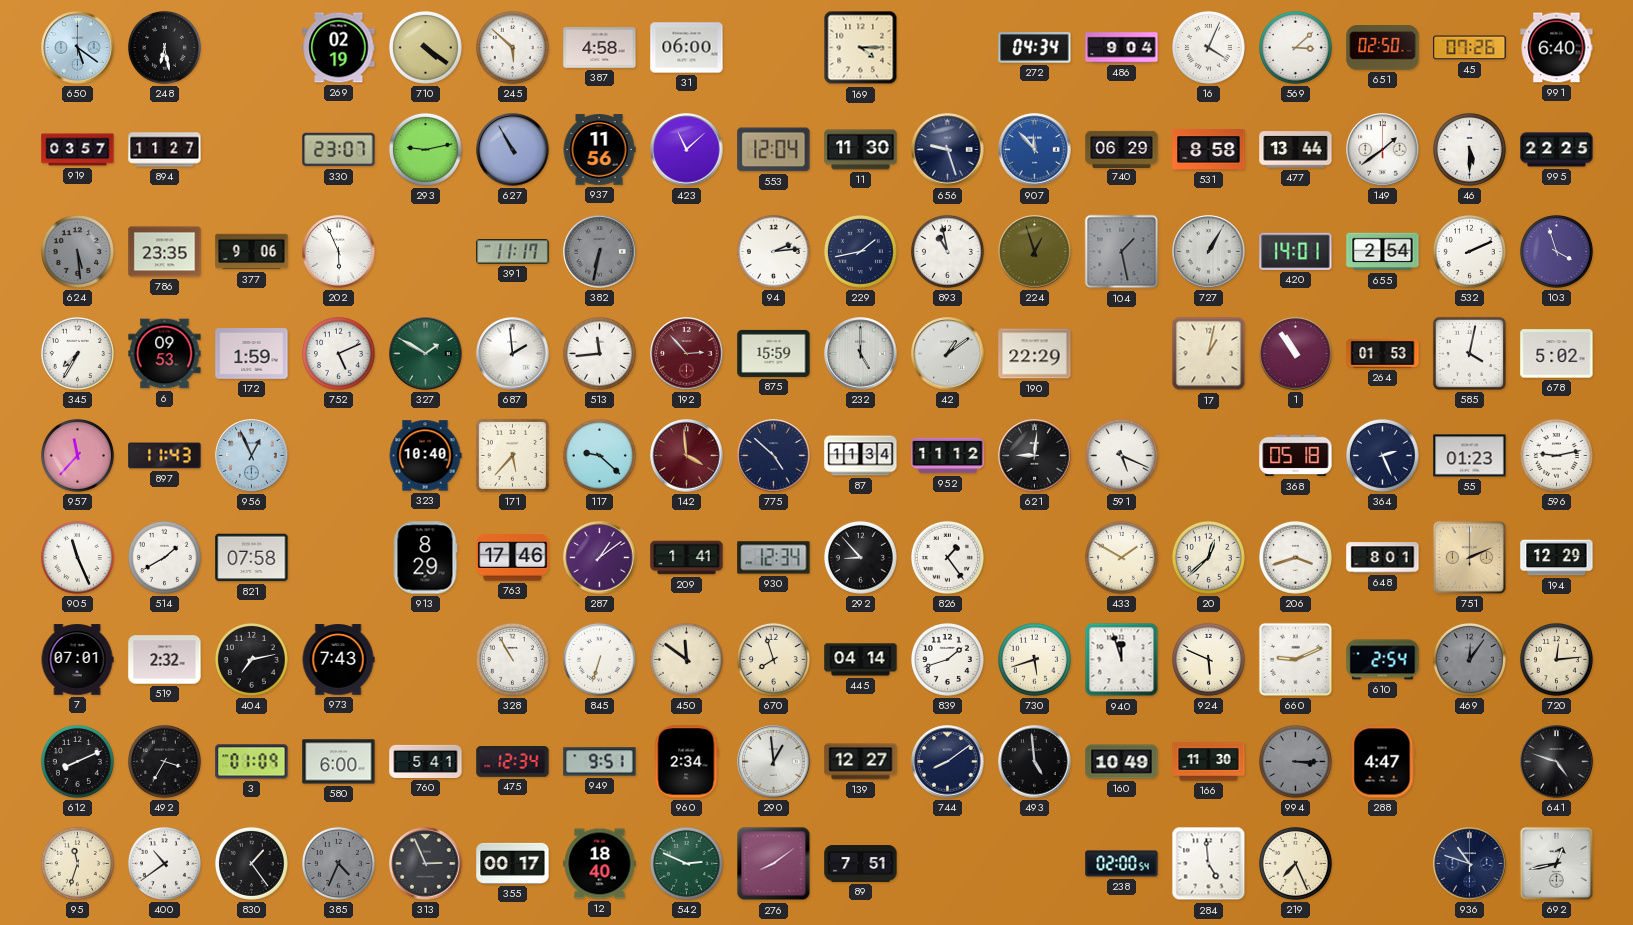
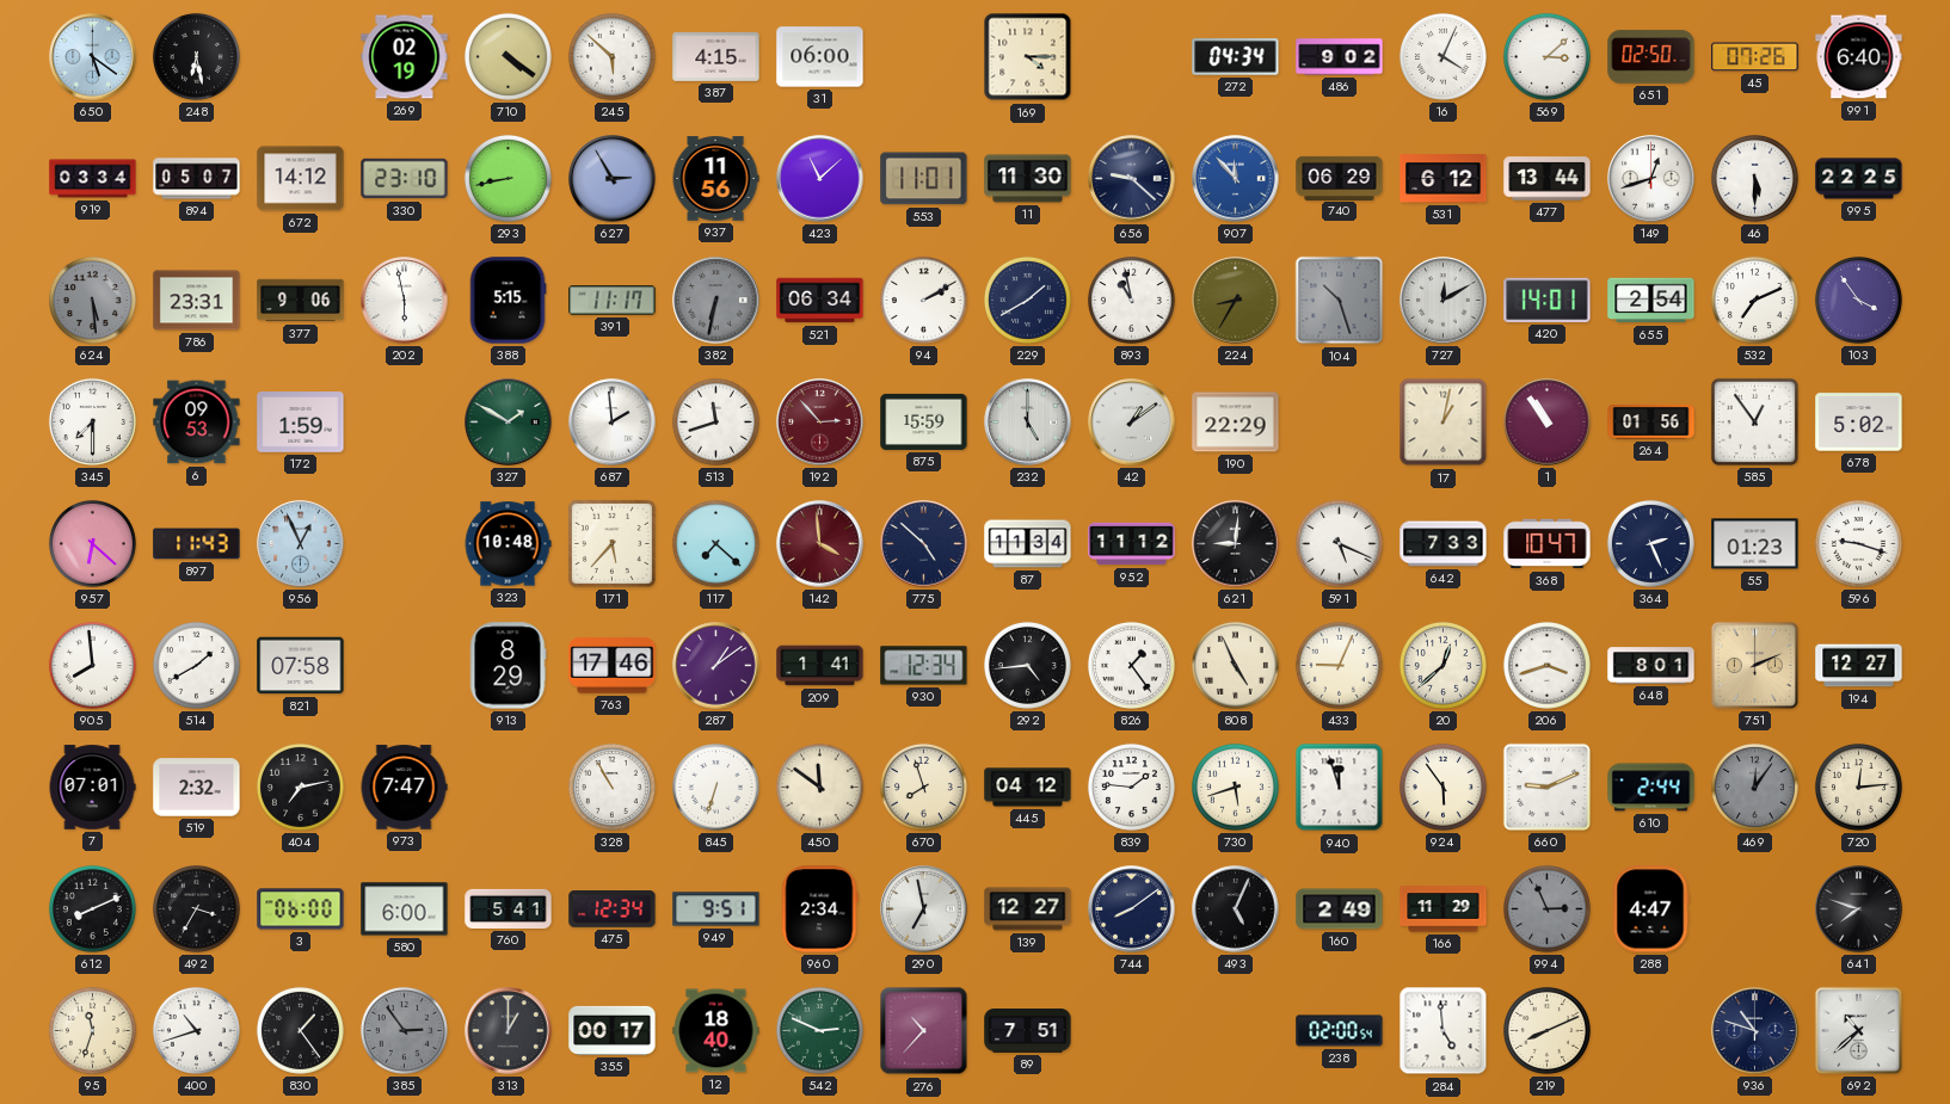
387: 4:58 -> 4:15
486: 9:04 -> 9:02
919: 03:57 -> 03:34
894: 11:27 -> 05:07
672: none -> 14:12
330: 23:07 -> 23:10
293: 9:13 -> 8:43
627: 10:55 -> 2:55
553: 12:04 -> 11:01
656: 9:27 -> 9:22
531: 8:58 -> 6:12
149: 1:39 -> 12:42
786: 23:35 -> 23:31
202: 5:56 -> 5:58
388: none -> 5:15
521: none -> 06:34
94: 2:14 -> 2:10
229: 1:43 -> 1:40
224: 12:57 -> 8:35
104: 1:28 -> 10:27
727: 1:05 -> 12:10
532: 2:11 -> 7:11
103: 3:57 -> 3:54
345: 7:35 -> 7:30
752: 5:11 -> none
513: 11:44 -> 11:42
264: 01:53 -> 01:56
585: 4:02 -> 12:54
957: 11:37 -> 6:22
323: 10:40 -> 10:48
117: 9:22 -> 7:22
642: none -> 7:33
368: 05:18 -> 10:47
596: 9:13 -> 9:18
905: 11:26 -> 7:59
292: 8:53 -> 4:44
808: none -> 4:56
433: 1:50 -> 9:04
194: 12:29 -> 12:27
973: 7:43 -> 7:47
445: 04:14 -> 04:12
839: 1:42 -> 1:46
924: 5:49 -> 5:54
610: 2:54 -> 2:44
3: 01:09 -> 06:00
290: 12:59 -> 6:58
493: 4:59 -> 5:04
160: 10:49 -> 2:49
166: 11:30 -> 11:29
994: 3:15 -> 2:56
641: 4:48 -> 7:48
400: 10:39 -> 10:42
385: 4:34 -> 2:54
313: 2:56 -> 1:00
276: 8:09 -> 10:37
219: 7:26 -> 8:11
692: 12:43 -> 10:38
